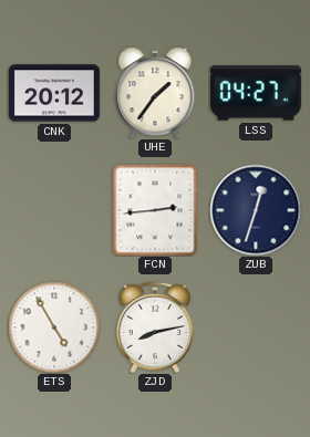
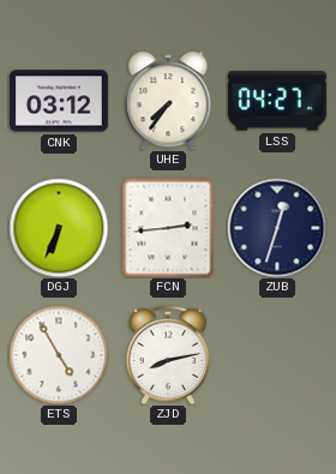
CNK: 20:12 -> 03:12
UHE: 1:36 -> 7:36
DGJ: none -> 6:34
